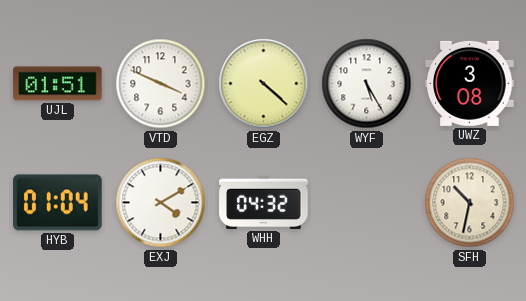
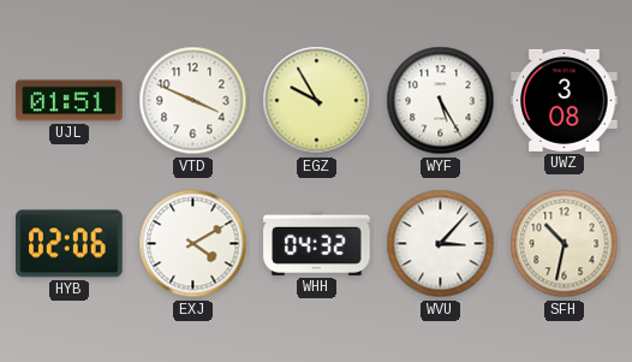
EGZ: 4:22 -> 9:55
HYB: 01:04 -> 02:06
WVU: none -> 3:07
